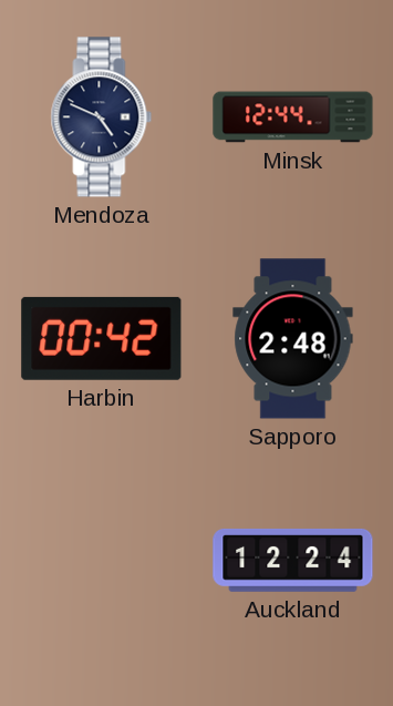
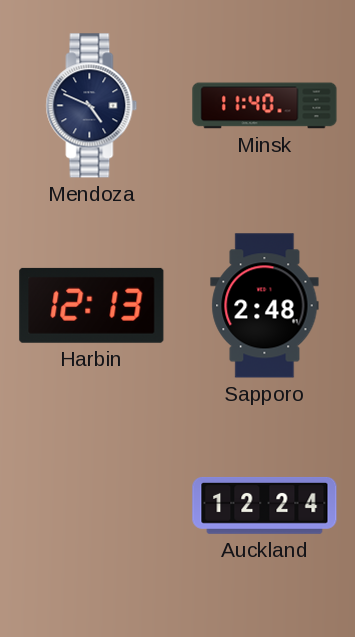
Minsk: 12:44 -> 11:40
Harbin: 00:42 -> 12:13
